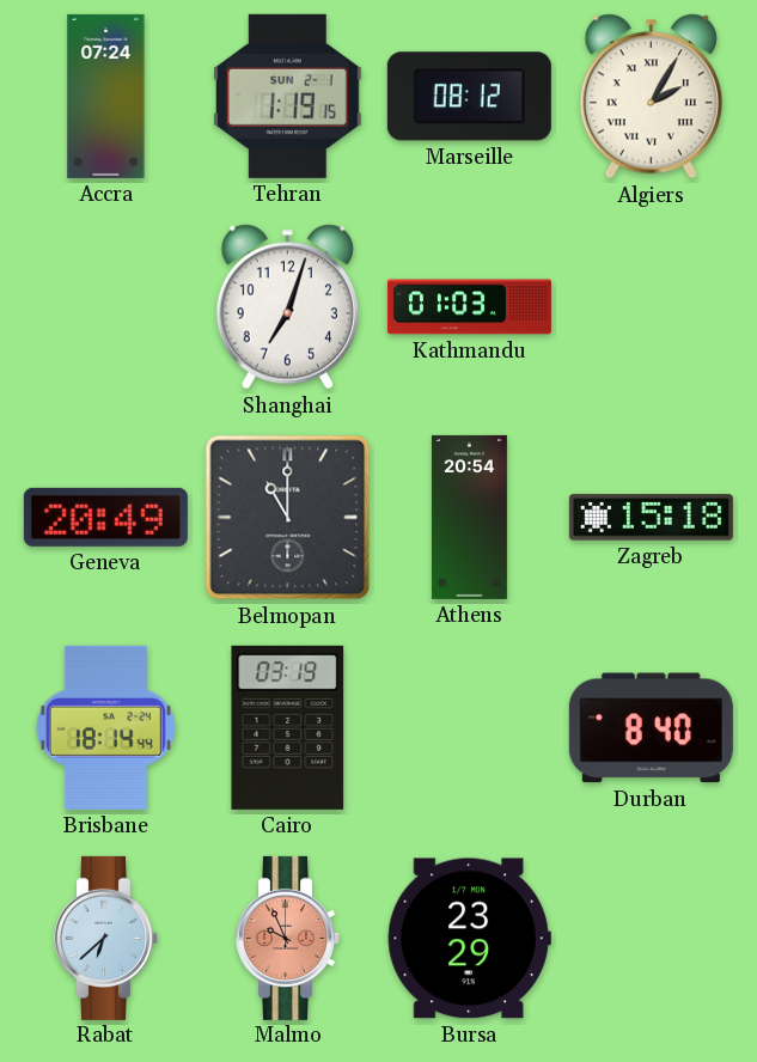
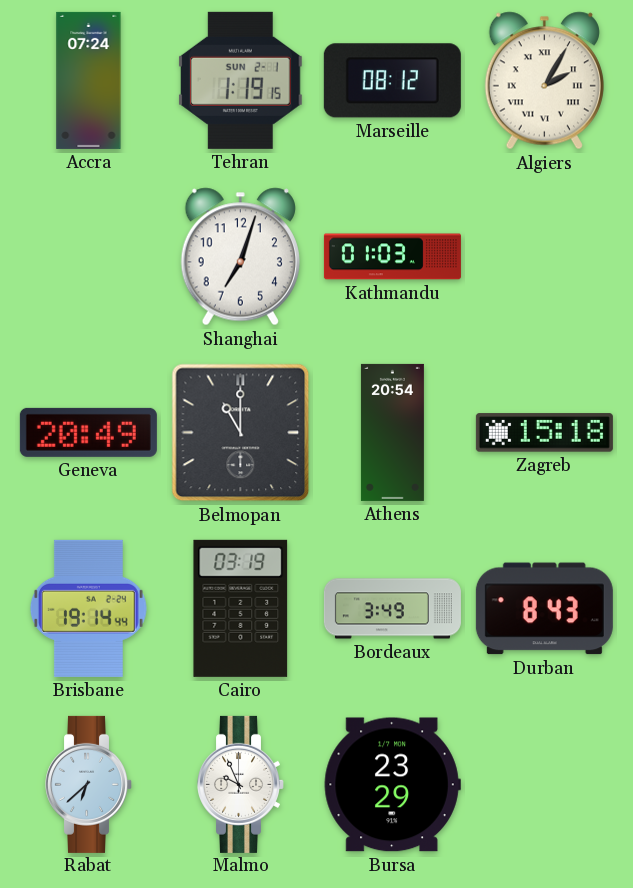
Brisbane: 18:14 -> 19:14
Bordeaux: none -> 3:49
Durban: 8:40 -> 8:43
Malmo dial: salmon -> white
